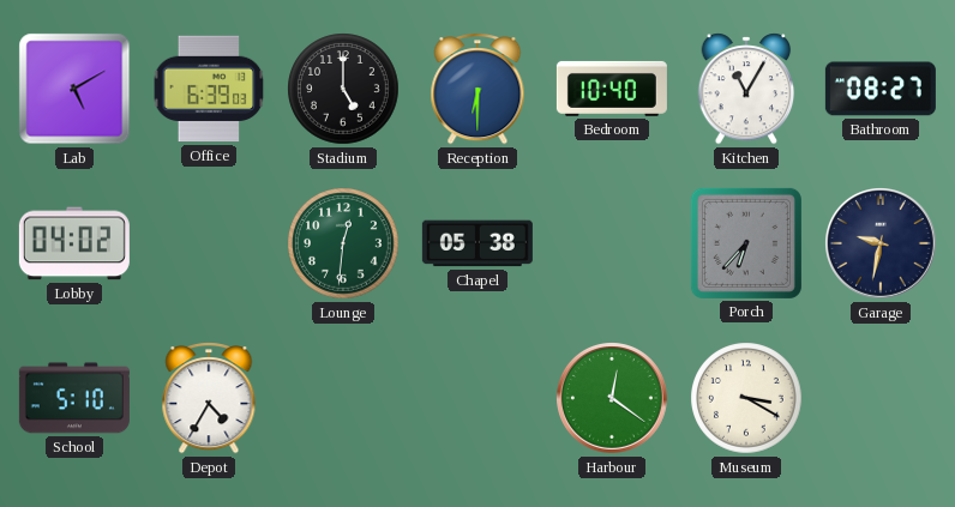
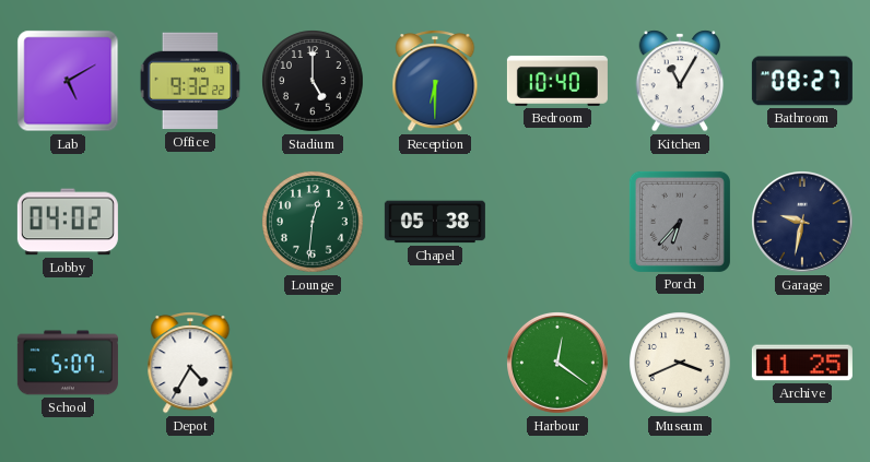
Office: 6:39 -> 9:32
School: 5:10 -> 5:07
Museum: 3:20 -> 3:41
Archive: none -> 11:25
